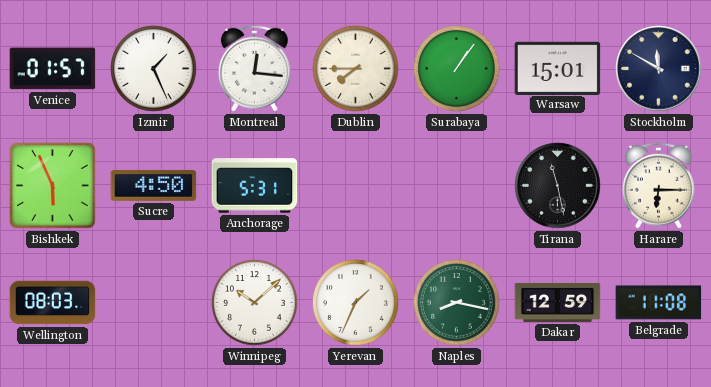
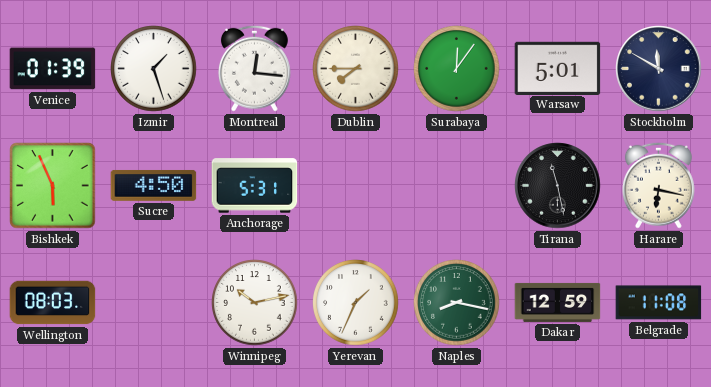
Venice: 01:57 -> 01:39
Izmir: 1:26 -> 1:27
Surabaya: 1:06 -> 12:06
Warsaw: 15:01 -> 5:01
Harare: 6:15 -> 6:17
Winnipeg: 10:08 -> 10:13
